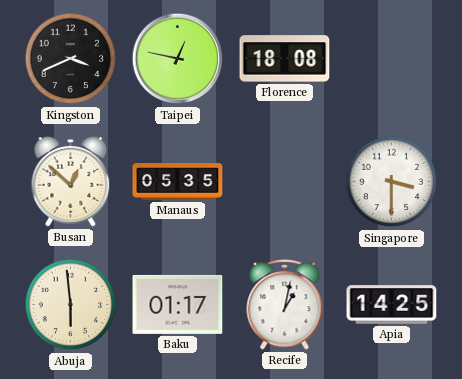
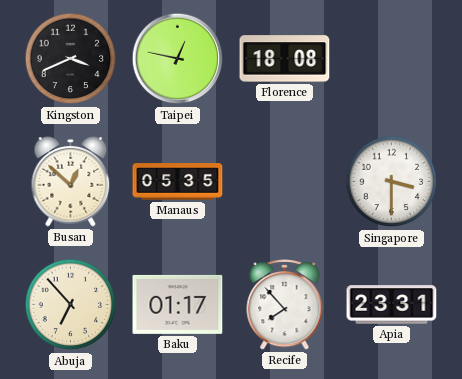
Abuja: 5:59 -> 6:53
Recife: 1:02 -> 7:53
Apia: 14:25 -> 23:31
